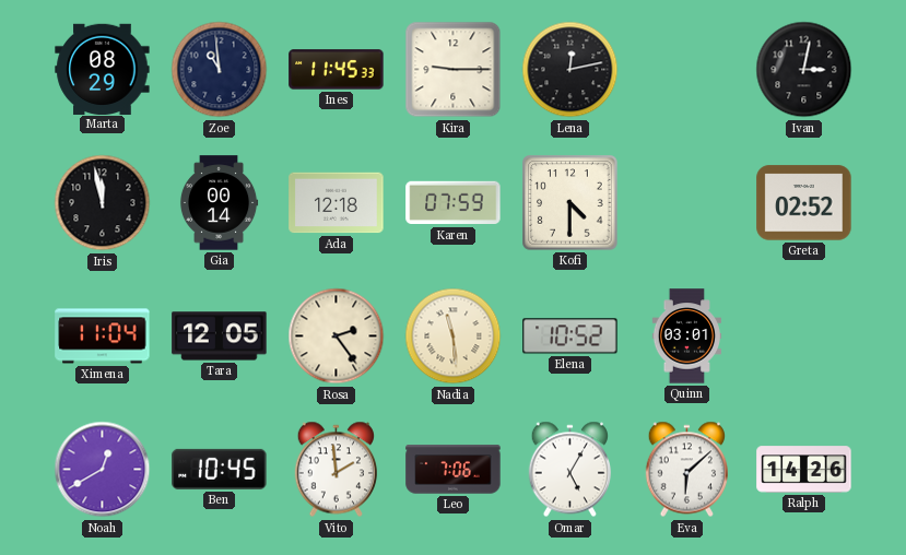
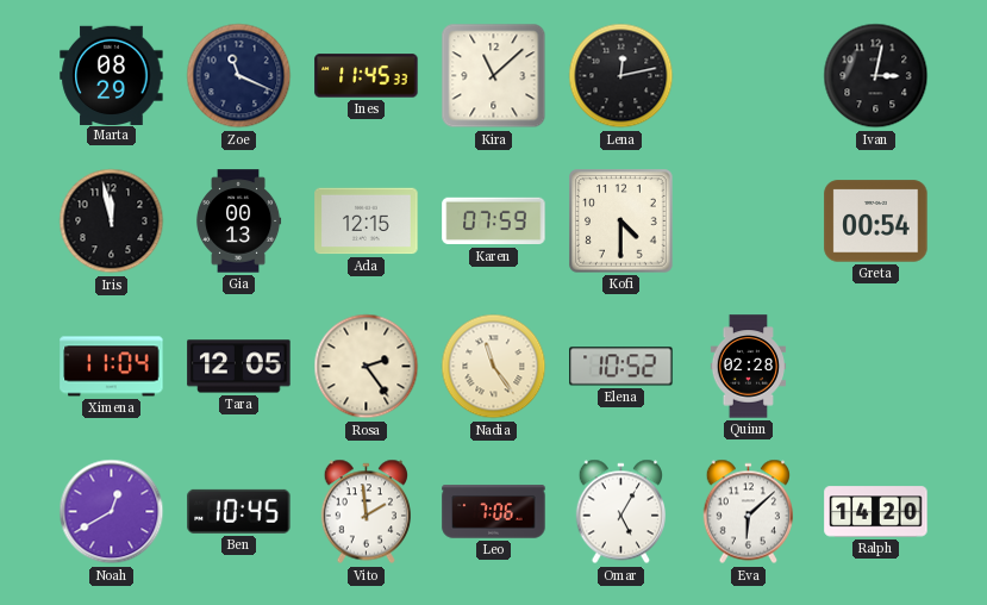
Zoe: 10:59 -> 11:19
Kira: 9:15 -> 11:08
Gia: 00:14 -> 00:13
Ada: 12:18 -> 12:15
Greta: 02:52 -> 00:54
Nadia: 11:29 -> 11:24
Quinn: 03:01 -> 02:28
Ralph: 14:26 -> 14:20
